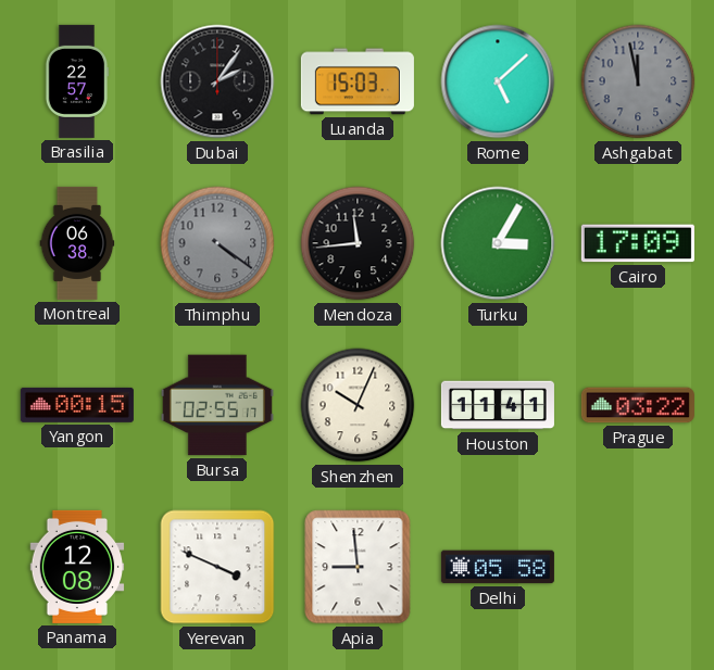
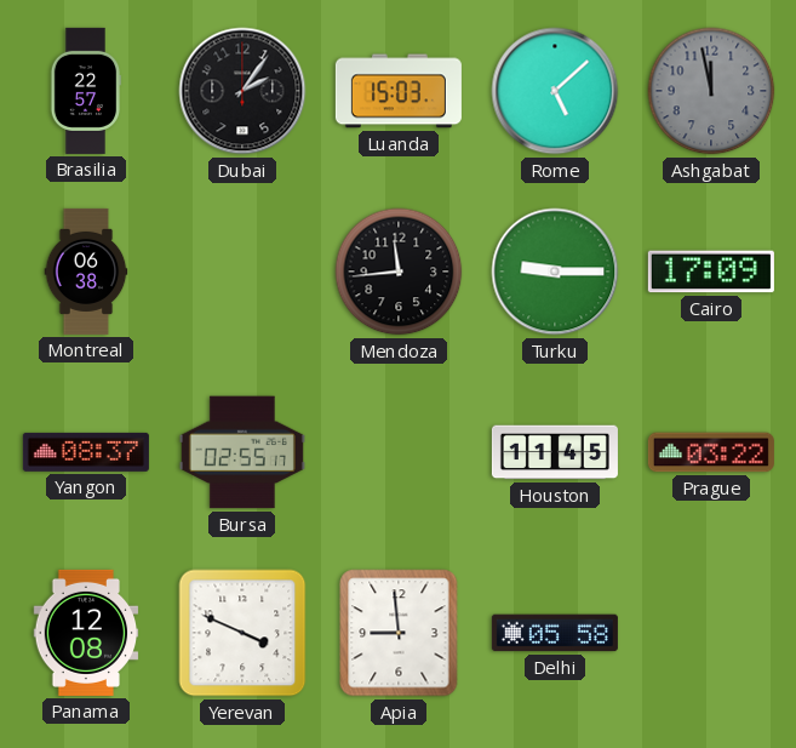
Thimphu: 4:21 -> none
Turku: 3:05 -> 9:15
Yangon: 00:15 -> 08:37
Shenzhen: 10:04 -> none
Houston: 11:41 -> 11:45
